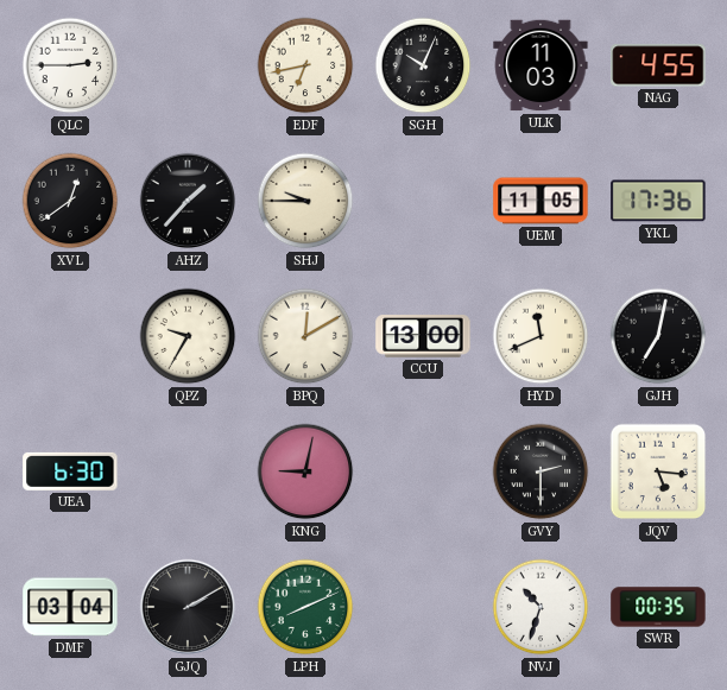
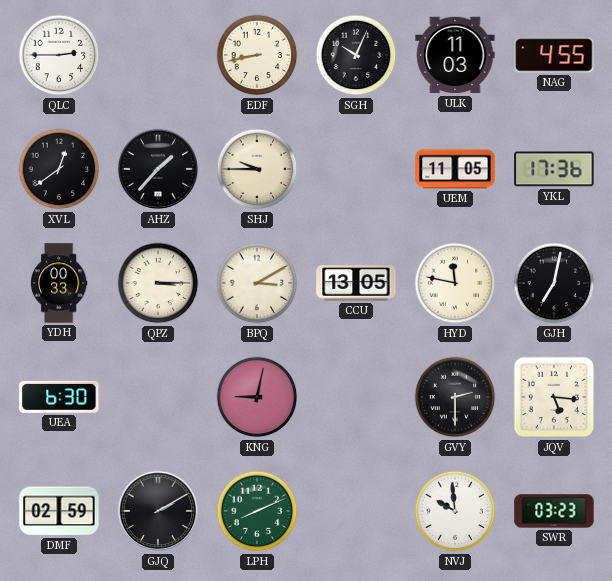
EDF: 6:43 -> 8:43
YDH: none -> 00:33
QPZ: 9:35 -> 3:15
BPQ: 12:10 -> 3:10
CCU: 13:00 -> 13:05
HYD: 11:41 -> 11:47
DMF: 03:04 -> 02:59
NVJ: 10:33 -> 9:59
SWR: 00:35 -> 03:23
